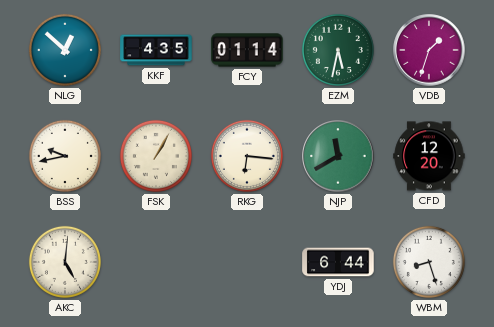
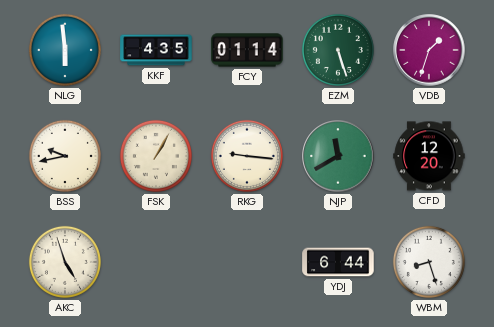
NLG: 12:52 -> 5:59
EZM: 5:32 -> 5:27
RKG: 6:16 -> 9:16
AKC: 5:01 -> 4:57
